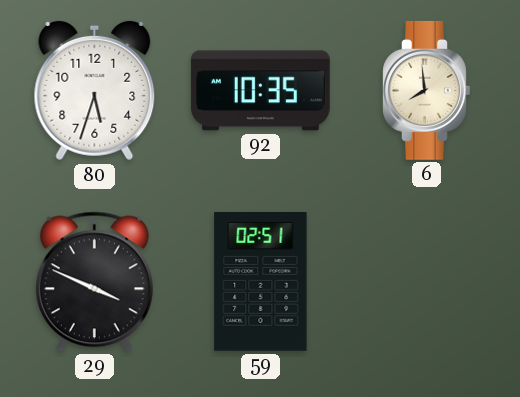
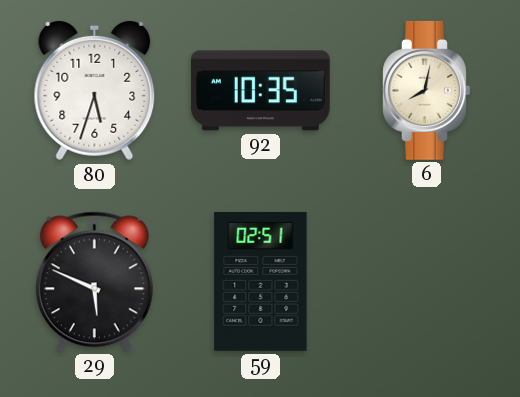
6: 7:59 -> 8:02
29: 3:49 -> 5:49
